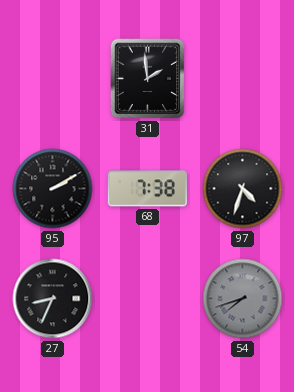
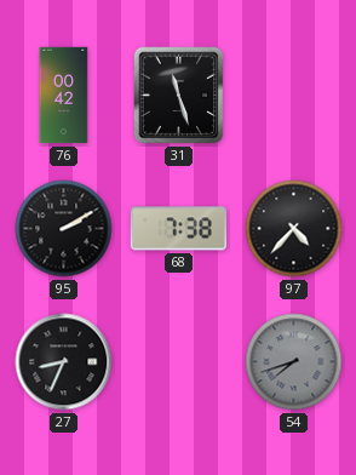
76: none -> 00:42
31: 1:59 -> 11:27
97: 4:33 -> 4:37
